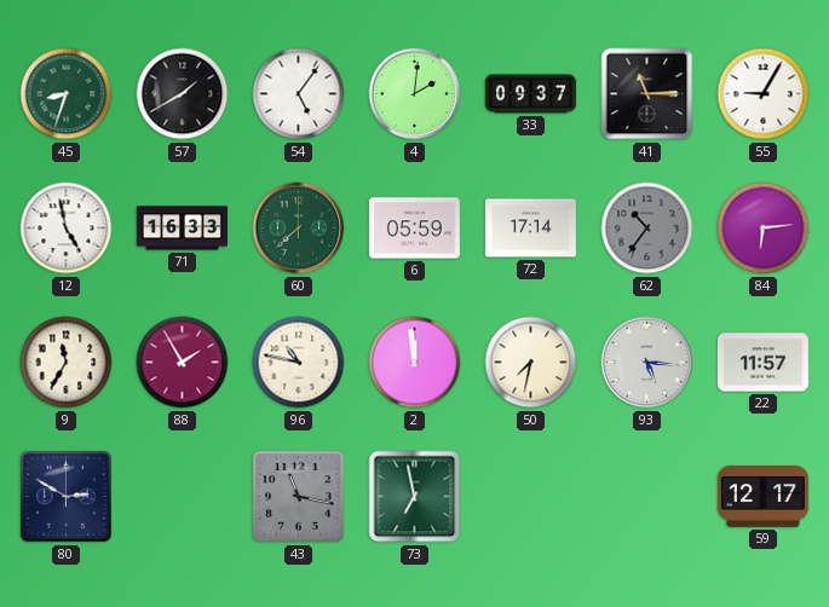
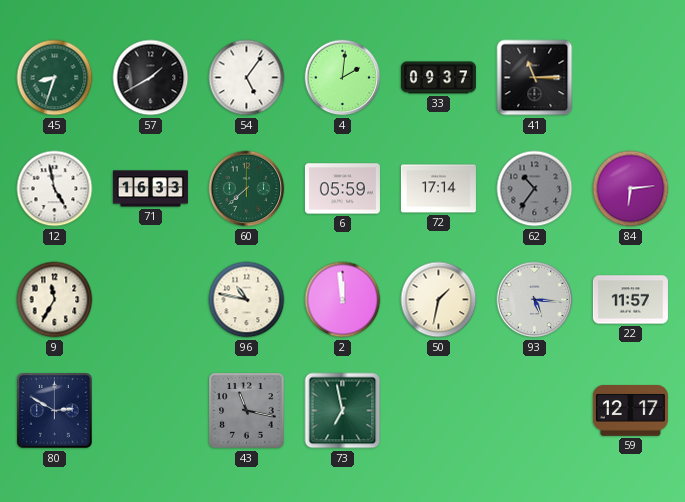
55: 9:05 -> none
88: 1:55 -> none
50: 7:32 -> 1:32
